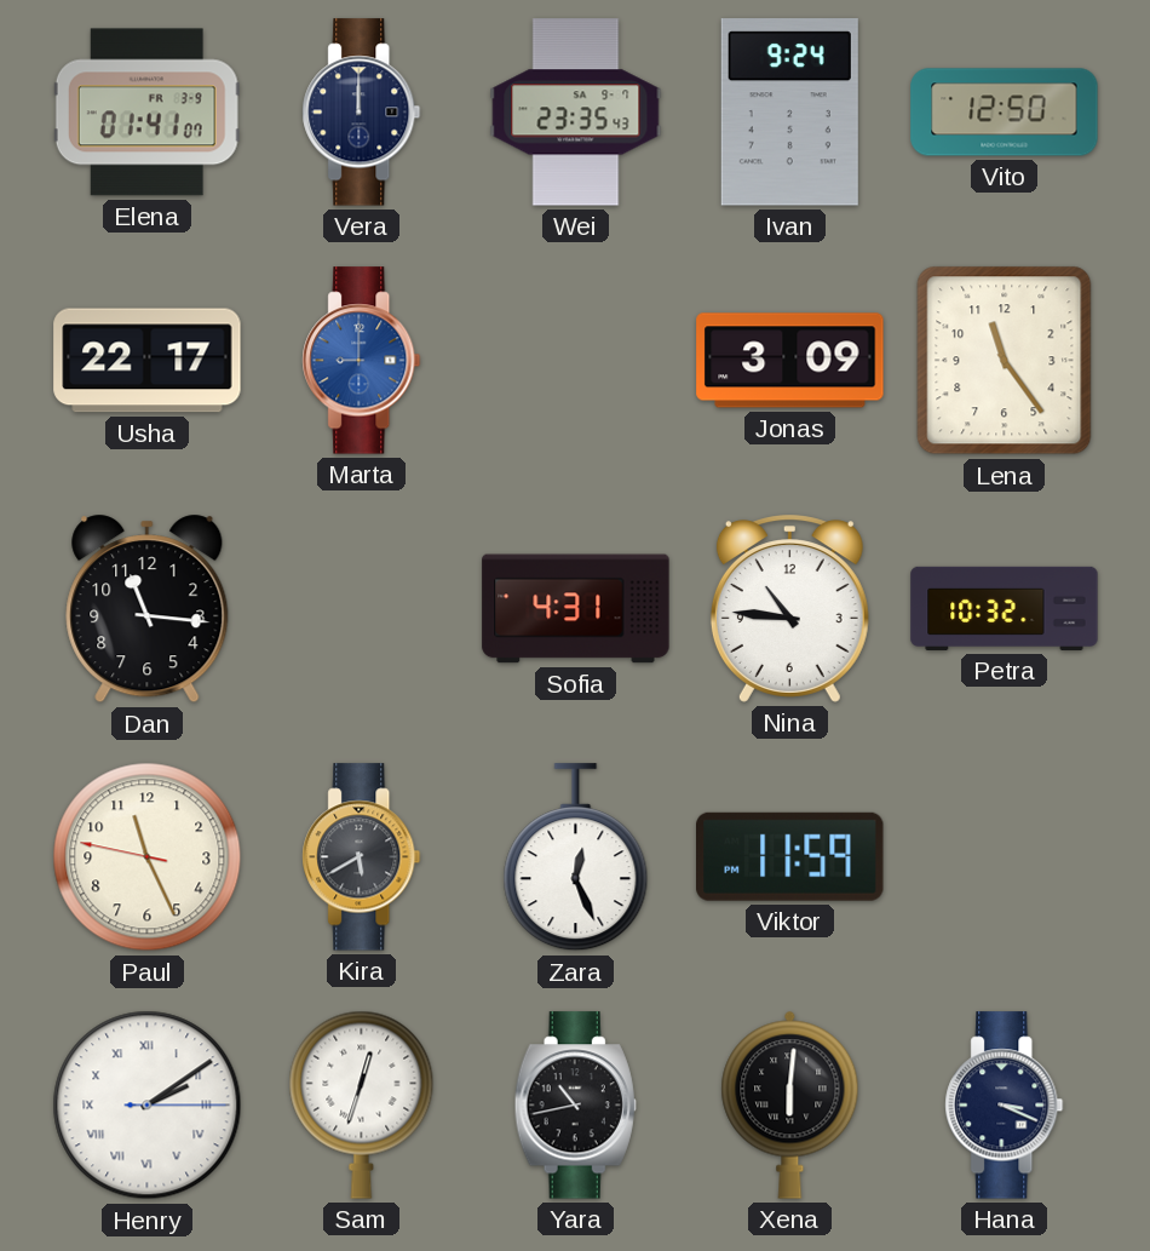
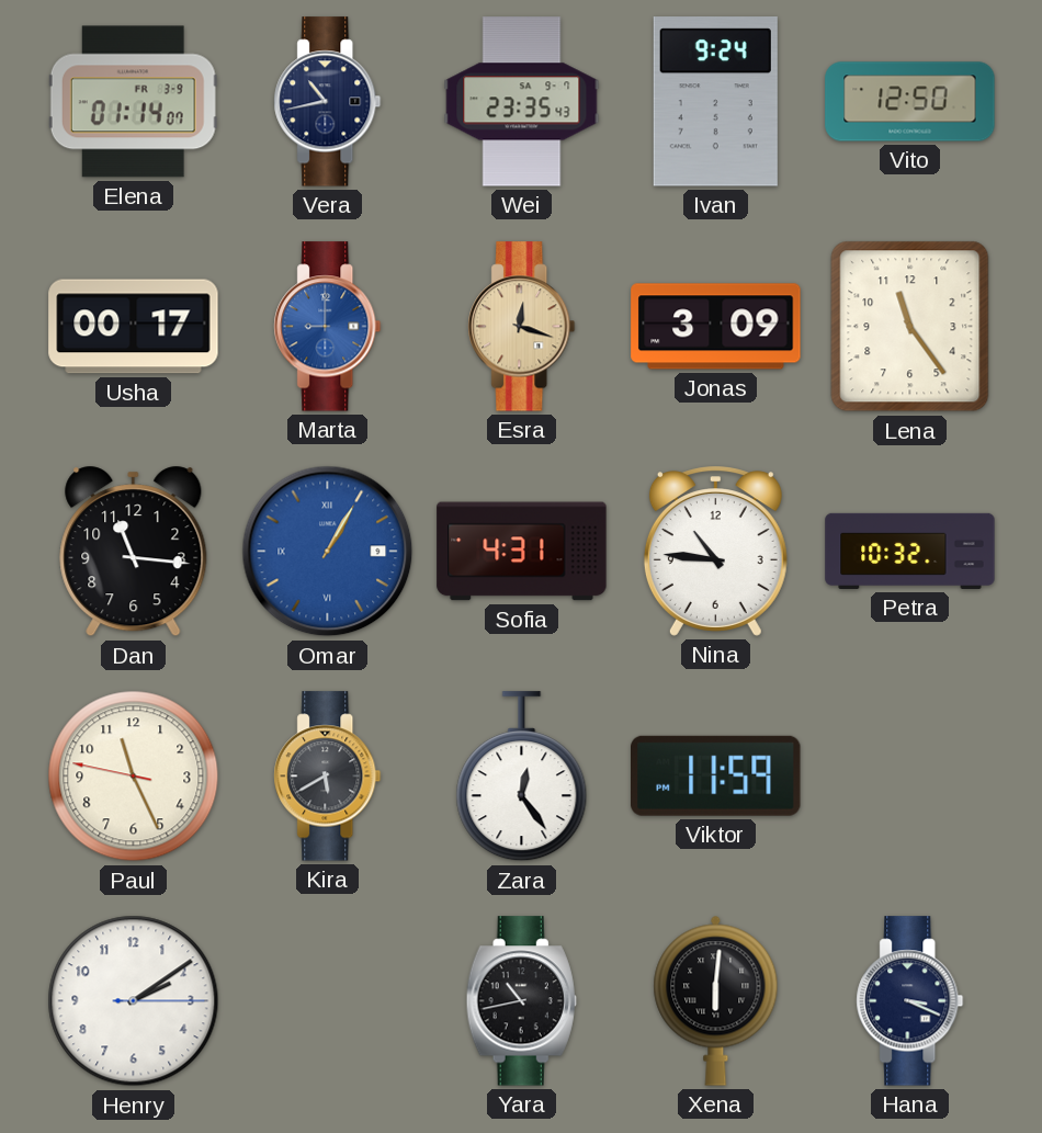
Elena: 01:41 -> 01:14
Vera: 12:00 -> 10:43
Usha: 22:17 -> 00:17
Esra: none -> 12:18
Omar: none -> 1:05
Zara: 12:26 -> 12:24
Henry numerals: Roman -> Arabic
Sam: 12:33 -> none
